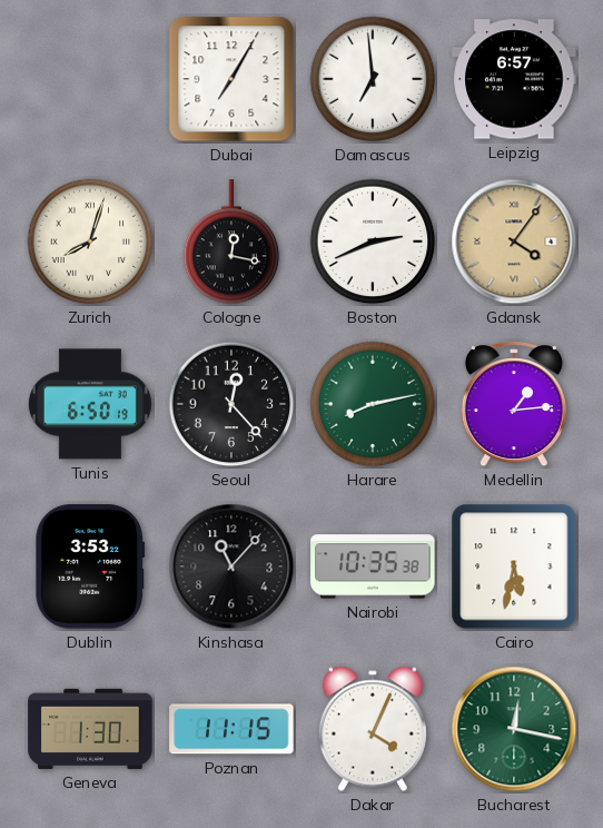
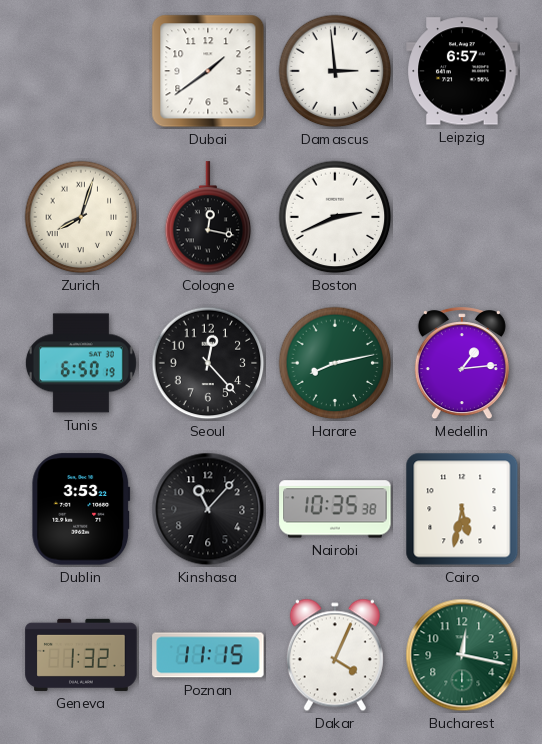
Dubai: 7:05 -> 1:39
Damascus: 6:59 -> 2:59
Gdansk: 4:06 -> none
Geneva: 1:30 -> 1:32
